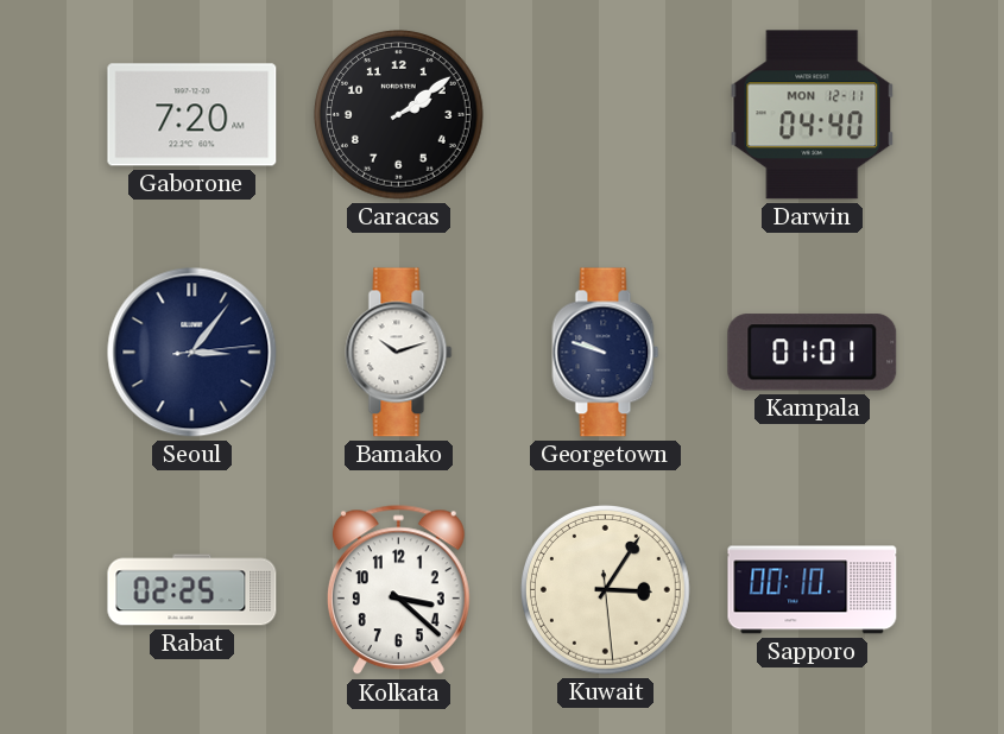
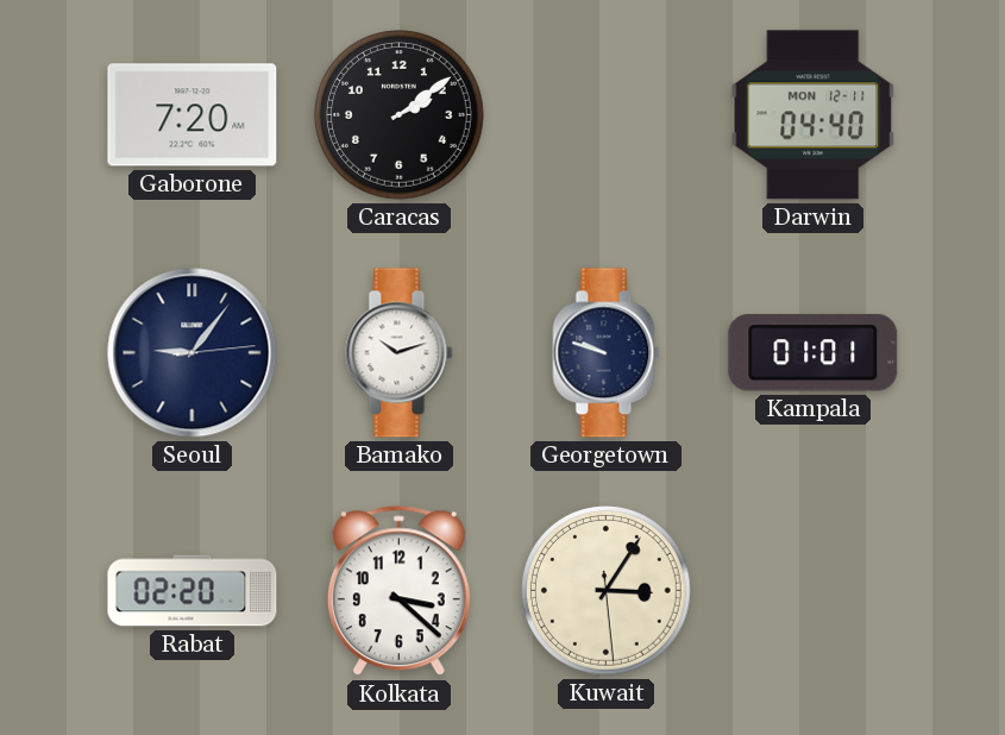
Seoul: 3:06 -> 9:06
Rabat: 02:25 -> 02:20
Sapporo: 00:10 -> none
